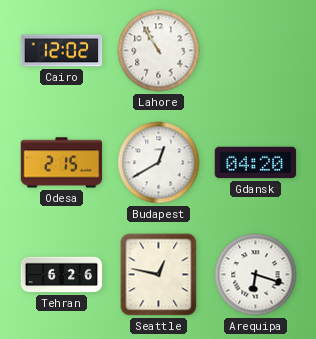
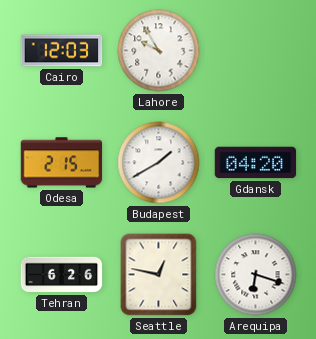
Cairo: 12:02 -> 12:03
Lahore: 10:55 -> 9:55
Budapest: 12:40 -> 1:40
